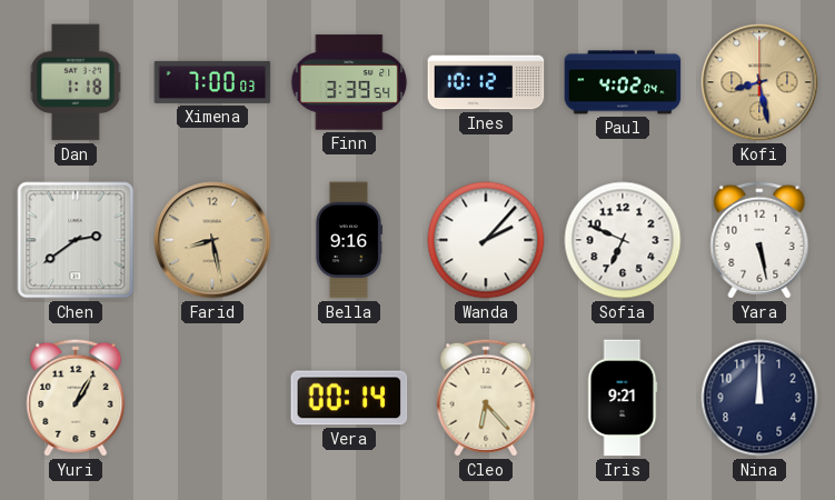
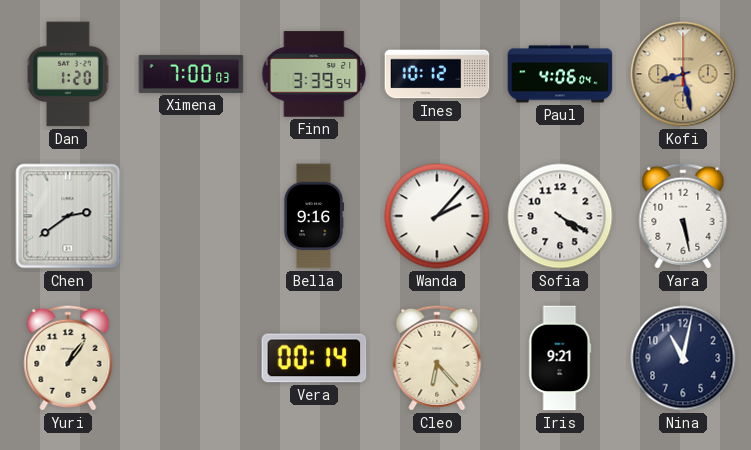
Dan: 1:18 -> 1:20
Paul: 4:02 -> 4:06
Farid: 8:28 -> none
Sofia: 6:49 -> 4:20
Yuri: 1:05 -> 1:06
Nina: 12:00 -> 11:02
